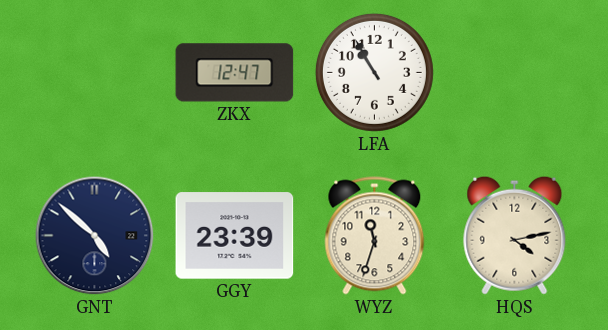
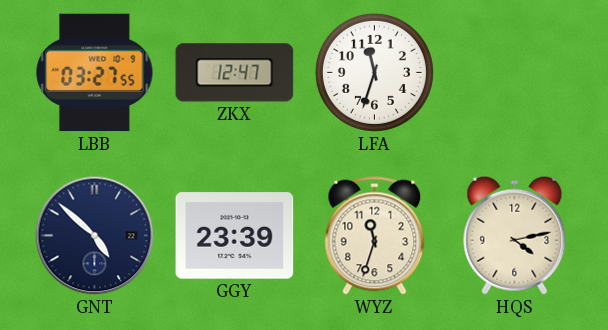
LBB: none -> 03:27
LFA: 10:55 -> 11:33
